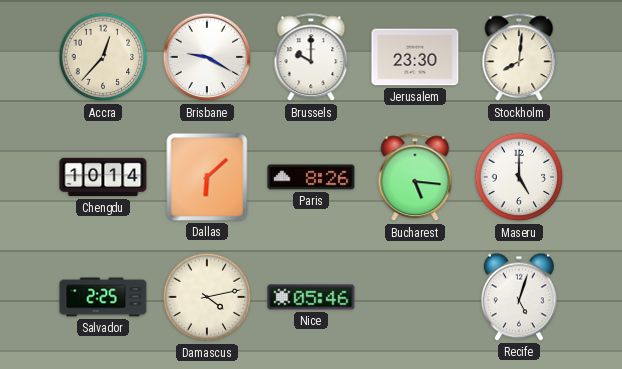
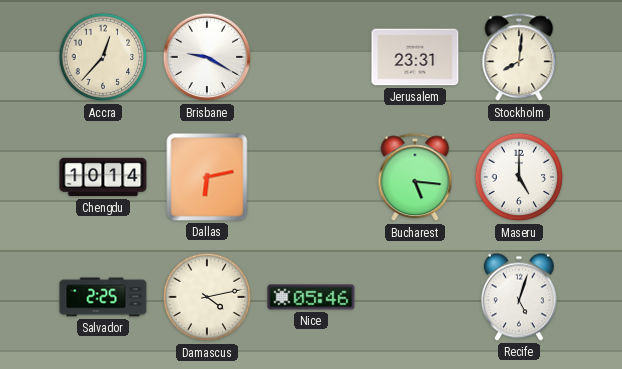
Brussels: 10:00 -> none
Jerusalem: 23:30 -> 23:31
Dallas: 6:08 -> 6:13
Paris: 8:26 -> none
